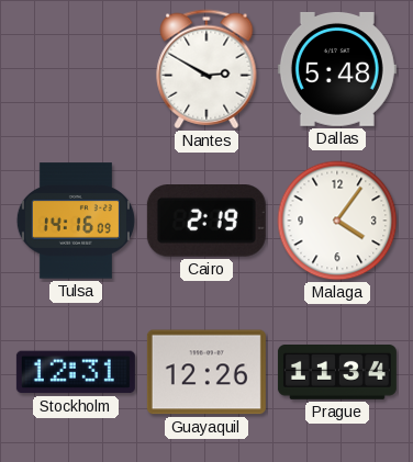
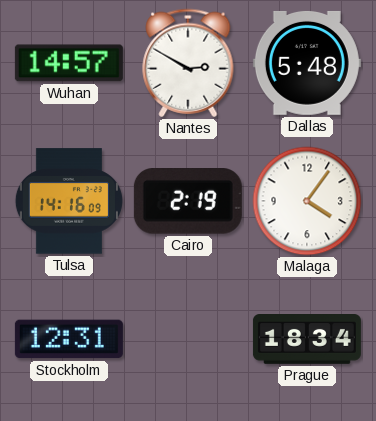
Wuhan: none -> 14:57
Guayaquil: 12:26 -> none
Prague: 11:34 -> 18:34
